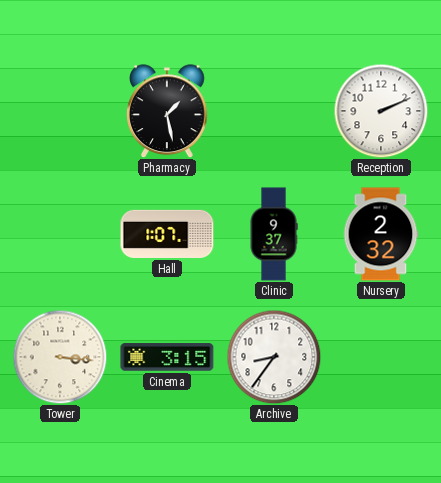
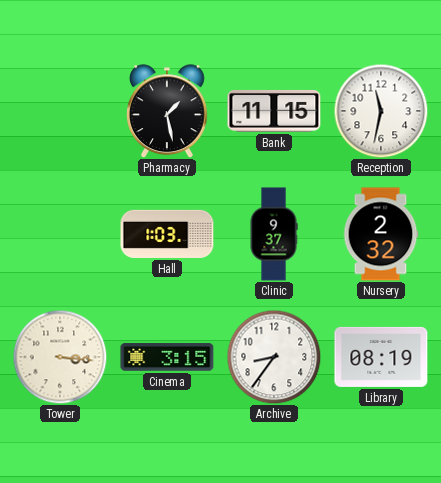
Bank: none -> 11:15
Reception: 2:11 -> 11:32
Hall: 1:07 -> 1:03
Library: none -> 08:19
